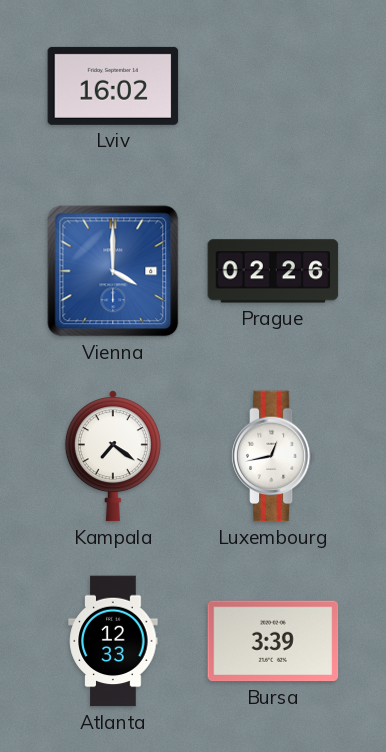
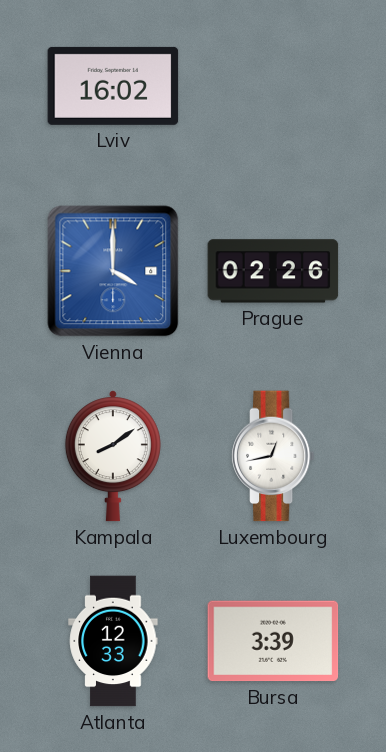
Kampala: 7:21 -> 8:09
